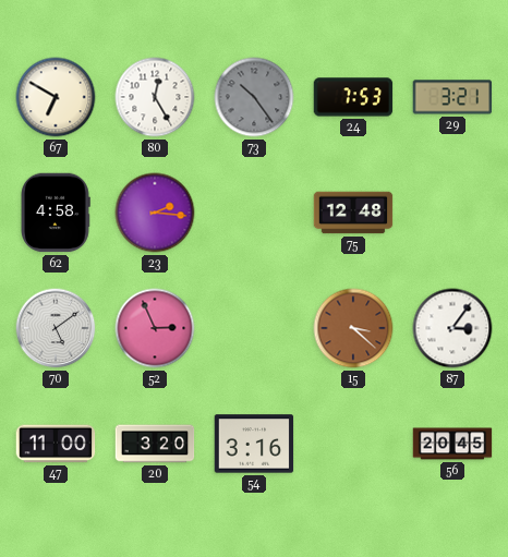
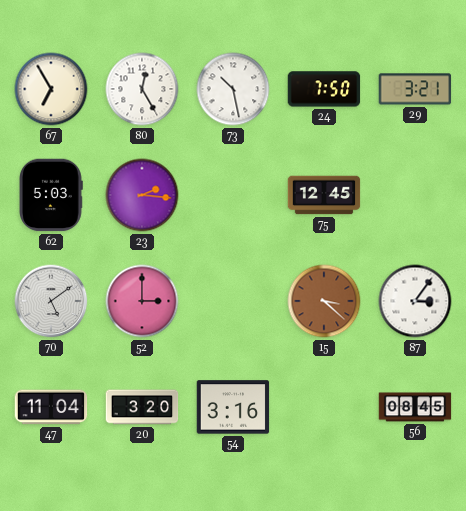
67: 6:50 -> 6:55
73: 10:24 -> 10:28
73 dial: grey -> white
24: 7:53 -> 7:50
62: 4:58 -> 5:03
75: 12:48 -> 12:45
52: 2:56 -> 3:00
47: 11:00 -> 11:04
56: 20:45 -> 08:45
